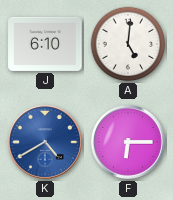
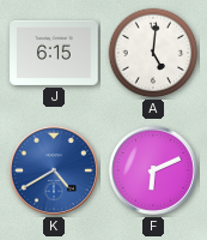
J: 6:10 -> 6:15
F: 6:15 -> 6:11
